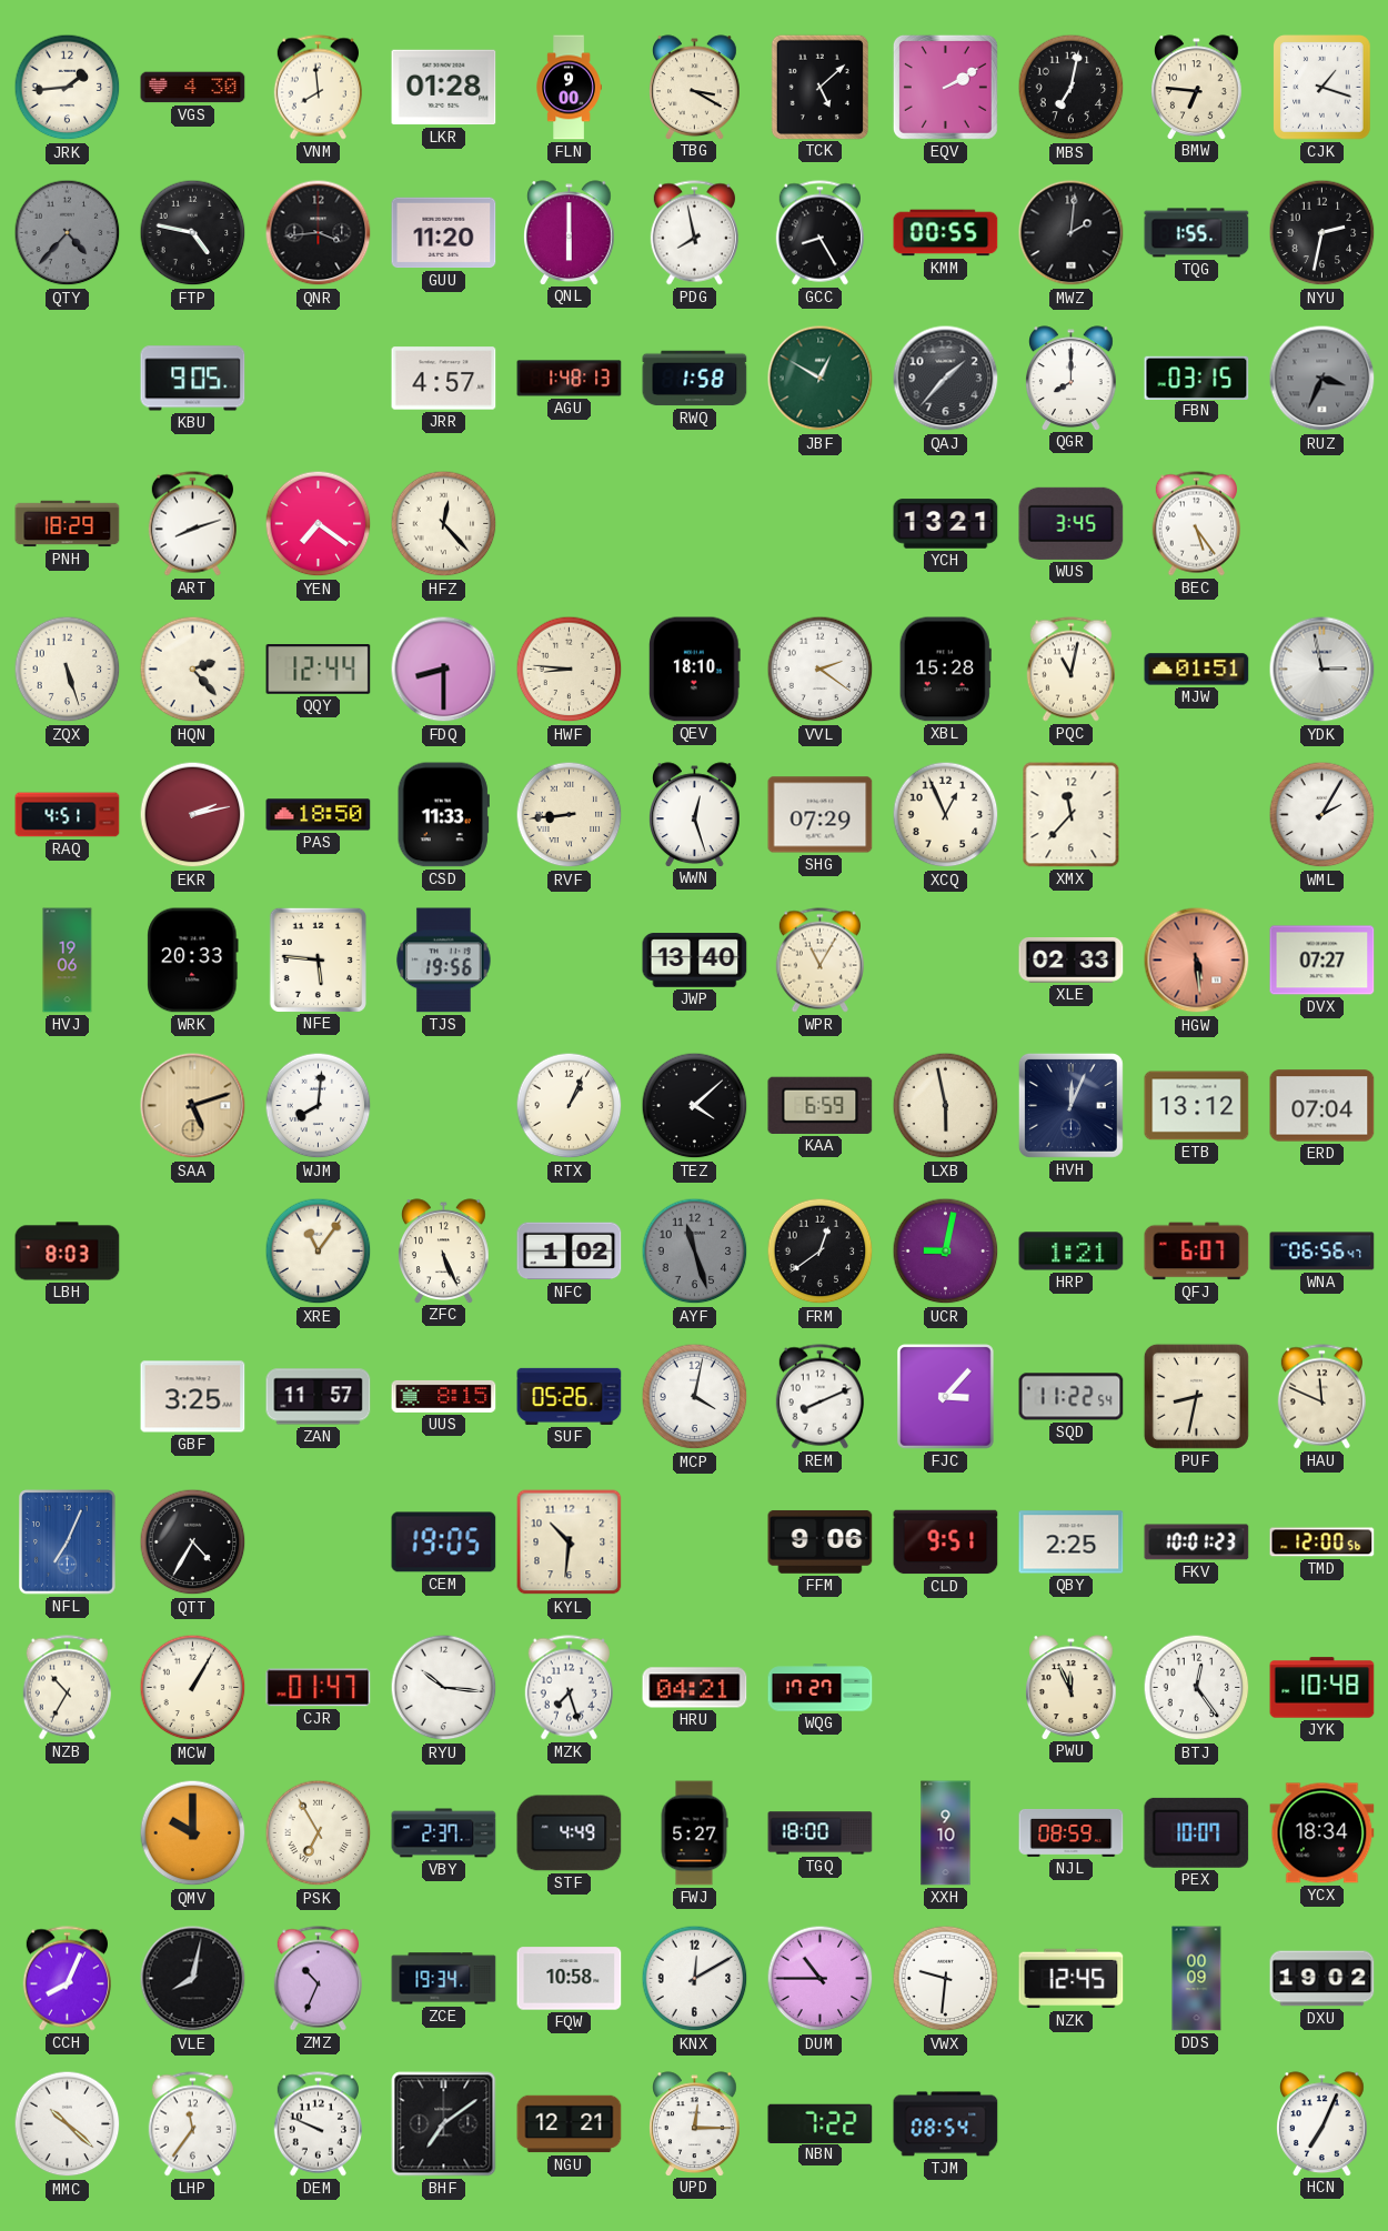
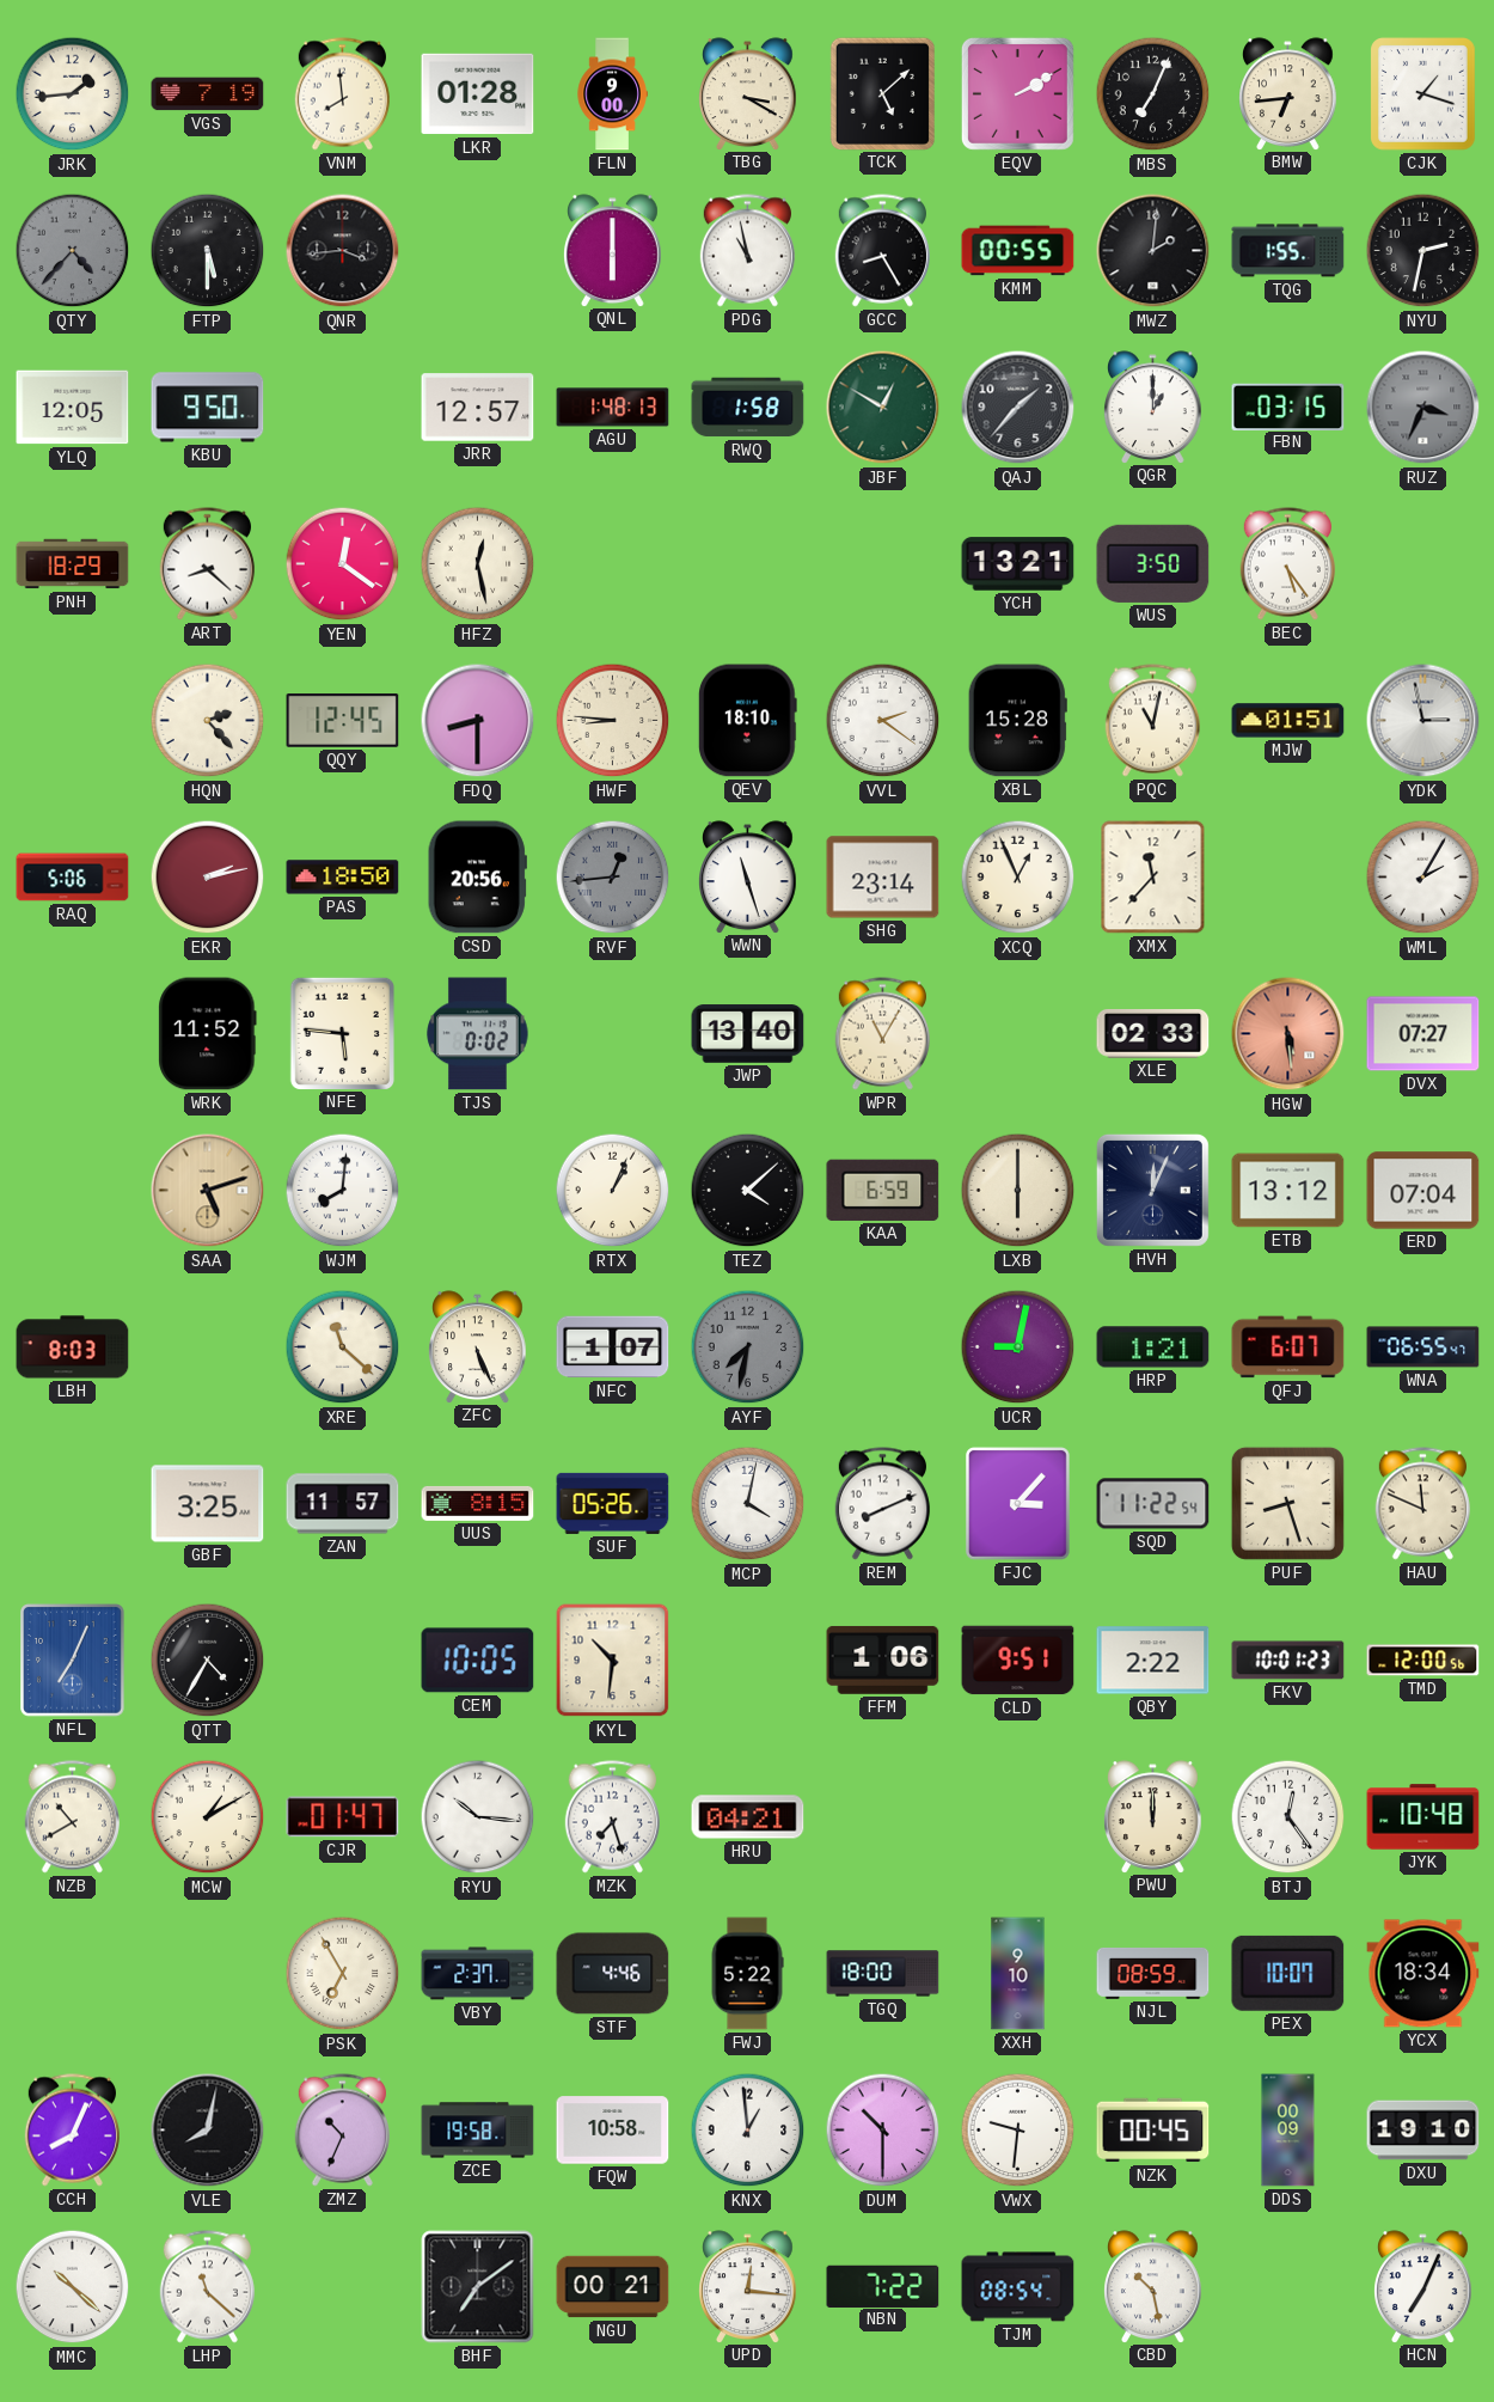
VGS: 4:30 -> 7:19
MBS: 7:02 -> 7:04
BMW: 6:46 -> 6:44
FTP: 4:47 -> 5:30
GUU: 11:20 -> none
PDG: 7:58 -> 10:58
YLQ: none -> 12:05
KBU: 9:05 -> 9:50
JRR: 4:57 -> 12:57
QGR: 8:00 -> 1:00
ART: 8:12 -> 8:22
YEN: 7:21 -> 12:21
HFZ: 12:23 -> 12:28
WUS: 3:45 -> 3:50
ZQX: 5:27 -> none
QQY: 12:44 -> 12:45
RAQ: 4:51 -> 5:06
CSD: 11:33 -> 20:56
RVF: 8:44 -> 12:44
RVF dial: cream -> grey
WWN: 12:27 -> 11:27
SHG: 07:29 -> 23:14
HVJ: 19:06 -> none
WRK: 20:33 -> 11:52
TJS: 19:56 -> 0:02
LXB: 5:58 -> 6:00
XRE: 11:06 -> 11:22
NFC: 1:02 -> 1:07
AYF: 11:27 -> 7:32
FRM: 12:39 -> none
WNA: 06:56 -> 06:55
PUF: 8:32 -> 8:27
CEM: 19:05 -> 10:05
FFM: 9:06 -> 1:06
QBY: 2:25 -> 2:22
NZB: 10:35 -> 10:40
MCW: 1:05 -> 1:10
WQG: 17:27 -> none
PWU: 11:56 -> 12:00
QMV: 10:00 -> none
STF: 4:49 -> 4:46
FWJ: 5:27 -> 5:22
ZCE: 19:34 -> 19:58
KNX: 12:10 -> 12:59
DUM: 10:45 -> 10:30
NZK: 12:45 -> 00:45
DXU: 19:02 -> 19:10
LHP: 11:36 -> 11:22
DEM: 9:49 -> none
NGU: 12:21 -> 00:21
UPD: 12:15 -> 12:16
CBD: none -> 10:28
